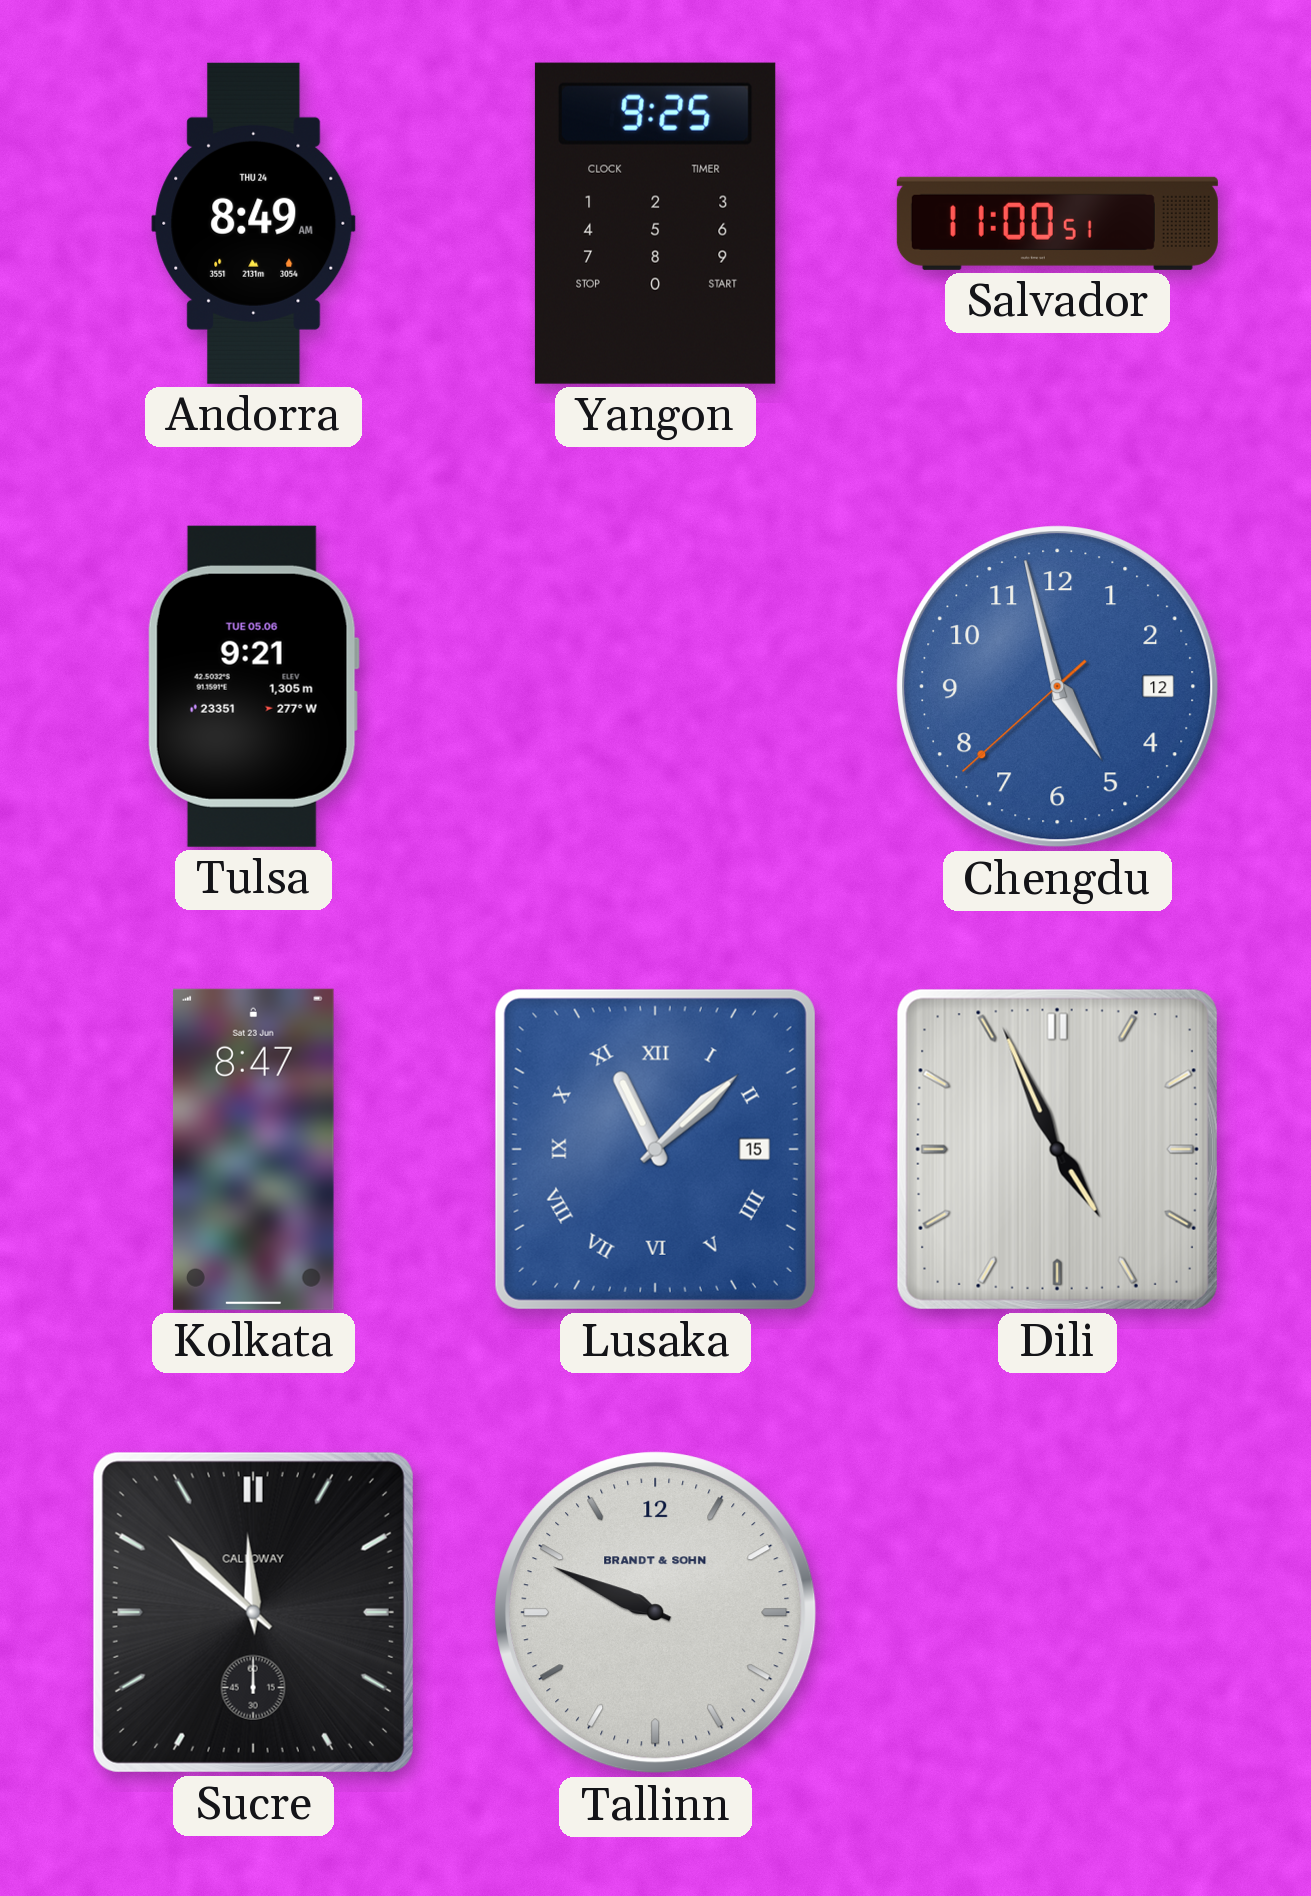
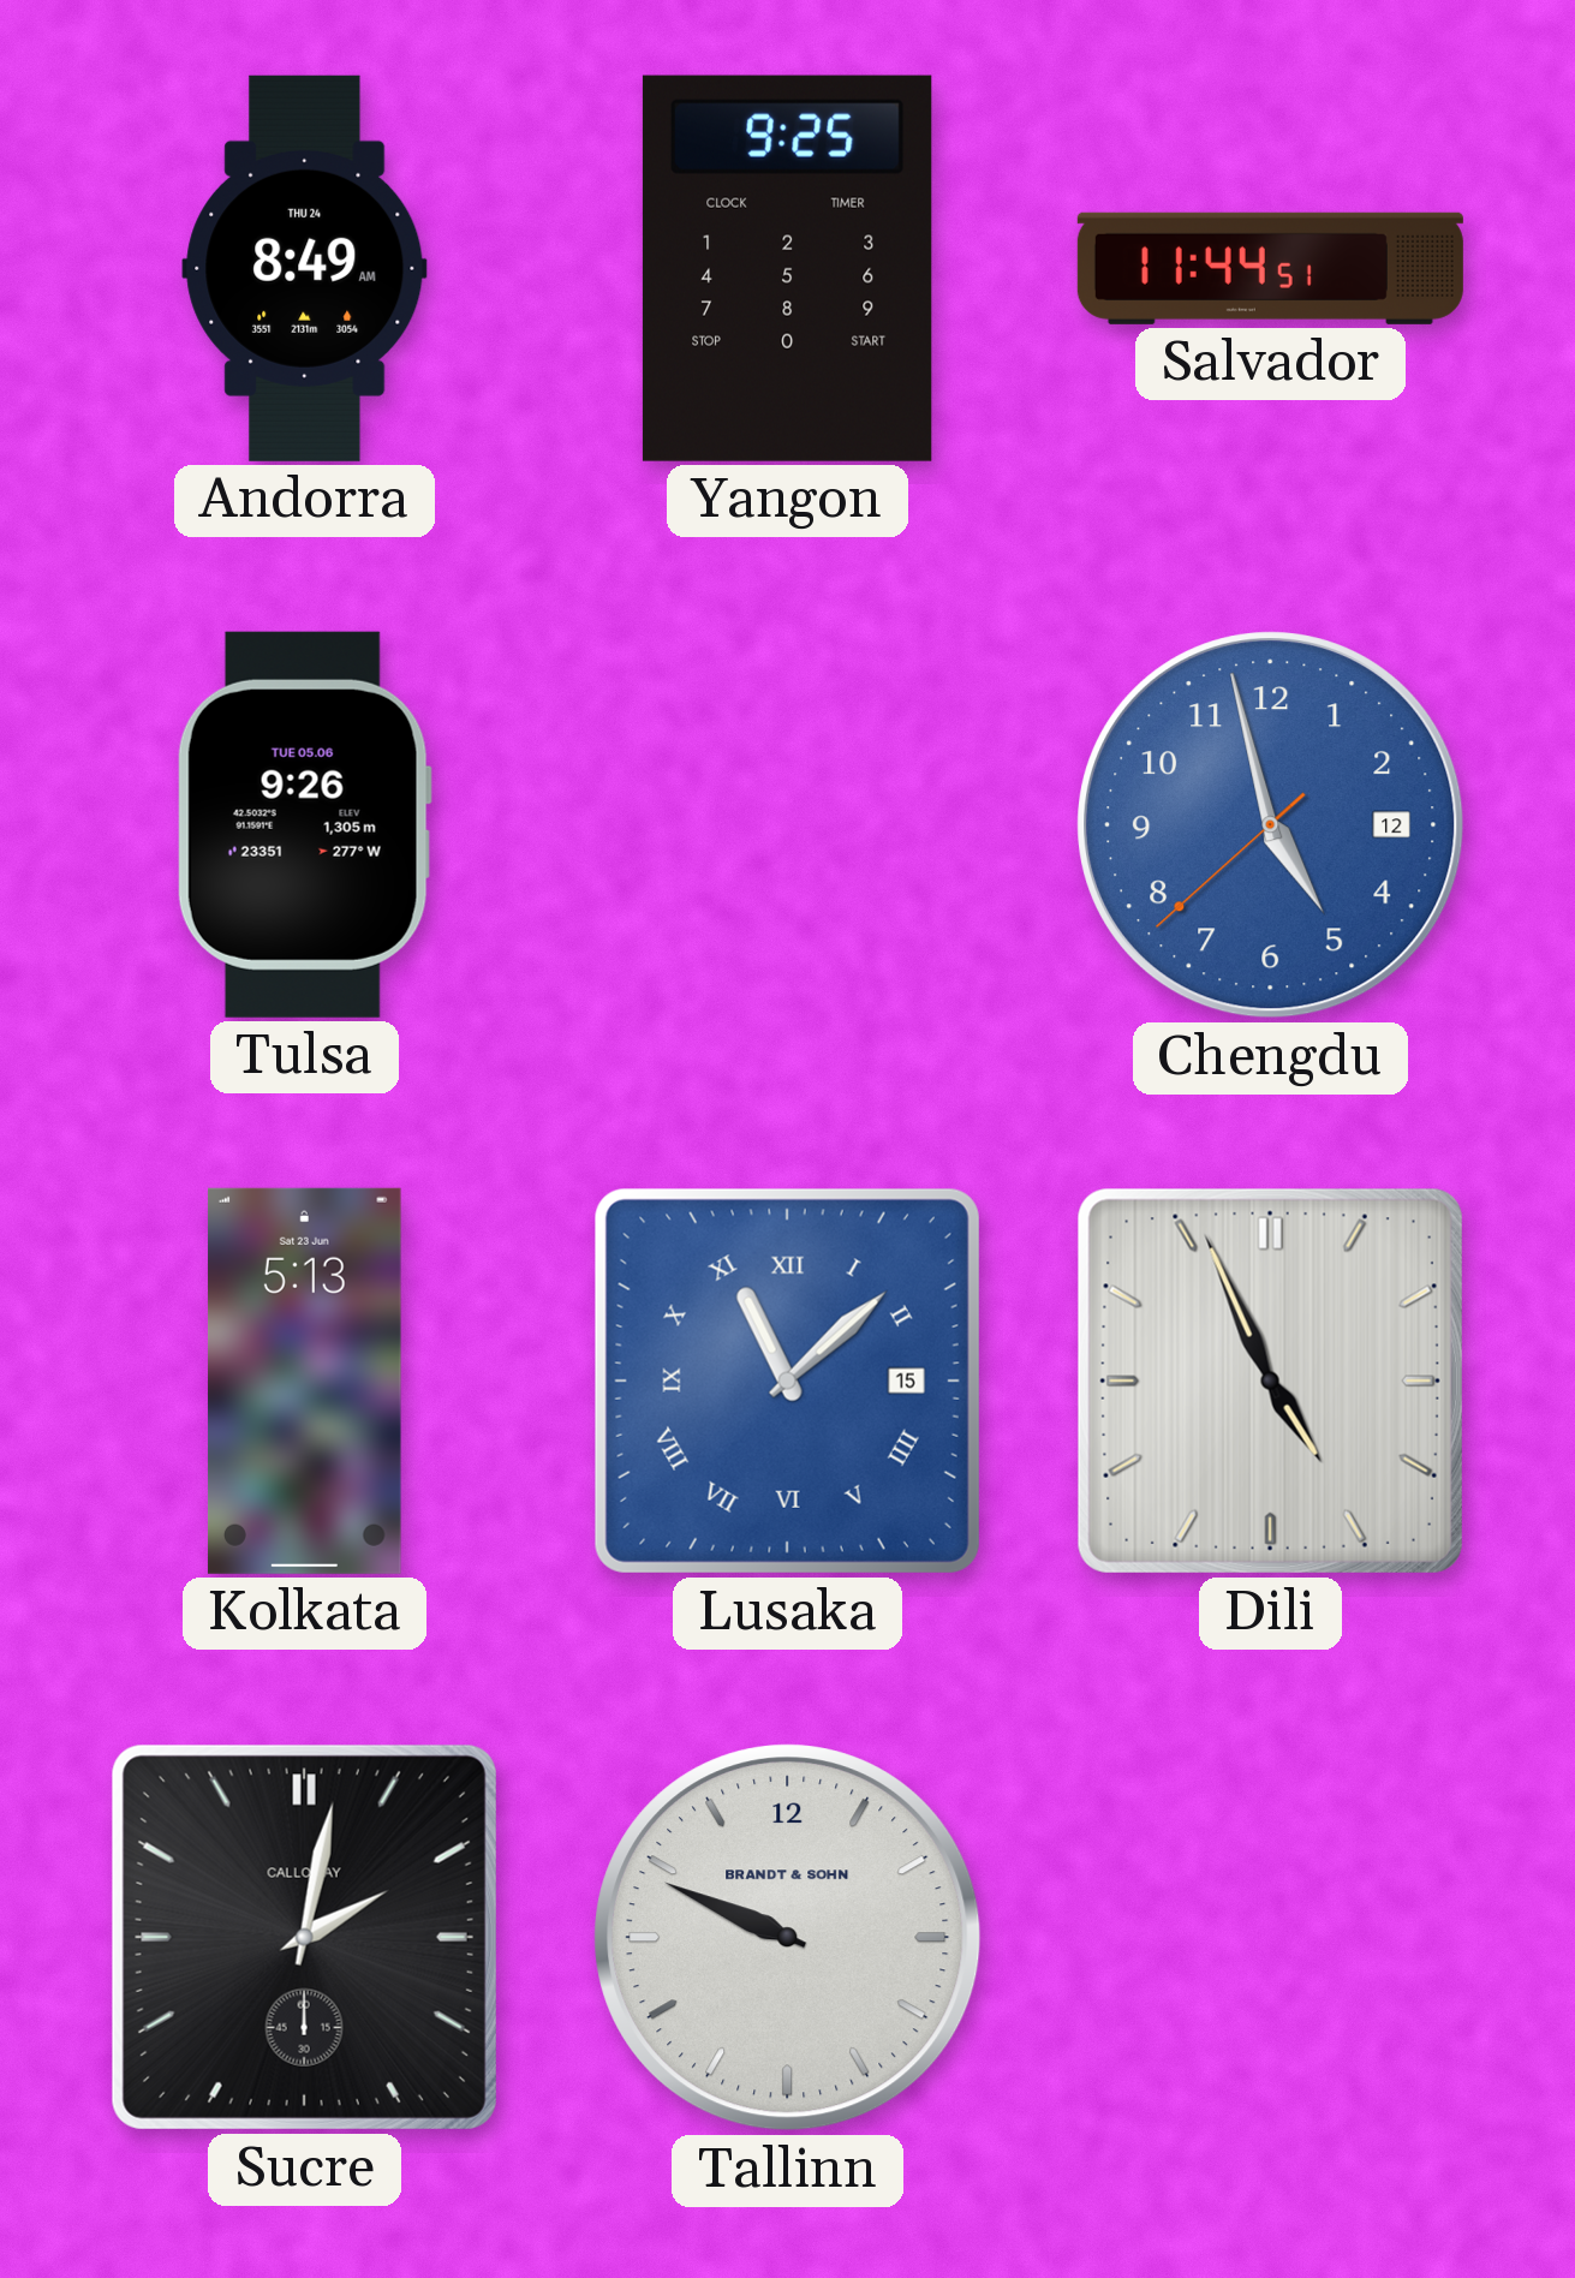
Salvador: 11:00 -> 11:44
Tulsa: 9:21 -> 9:26
Kolkata: 8:47 -> 5:13
Sucre: 11:52 -> 2:02
